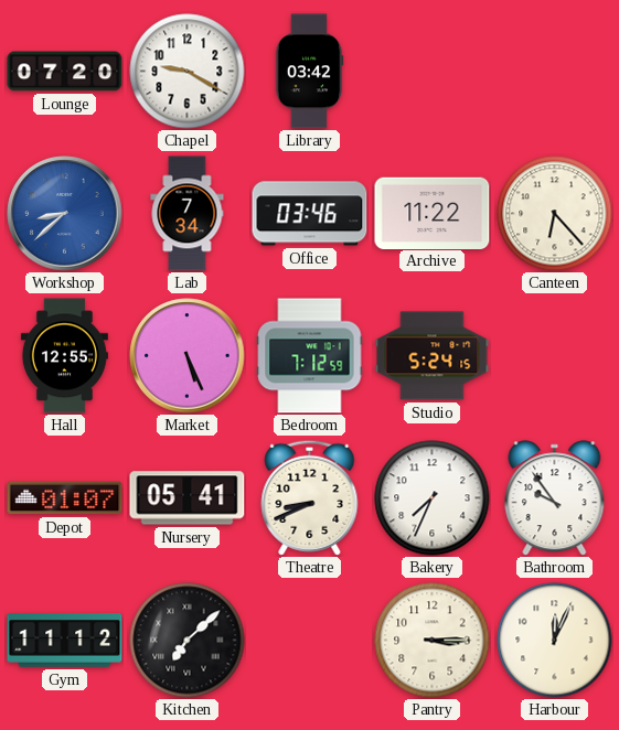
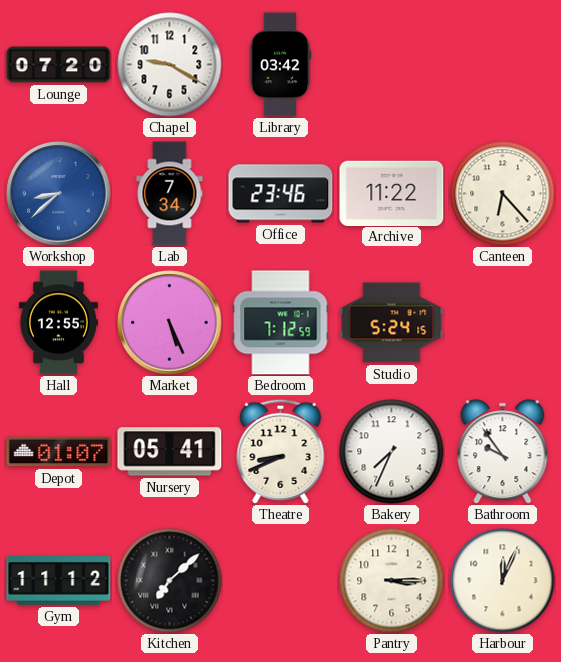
Office: 03:46 -> 23:46
